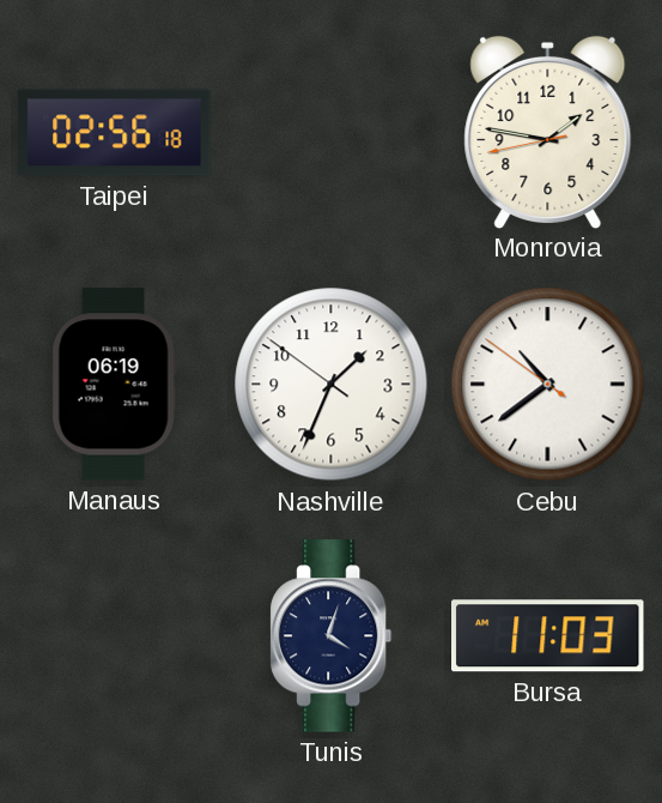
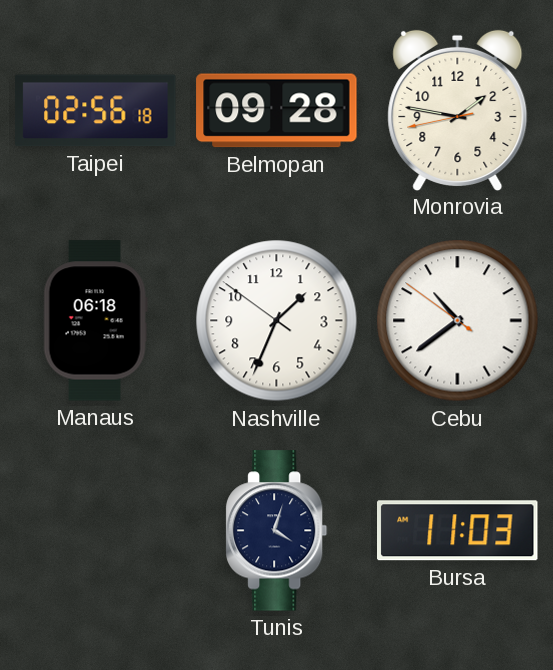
Belmopan: none -> 09:28
Manaus: 06:19 -> 06:18
